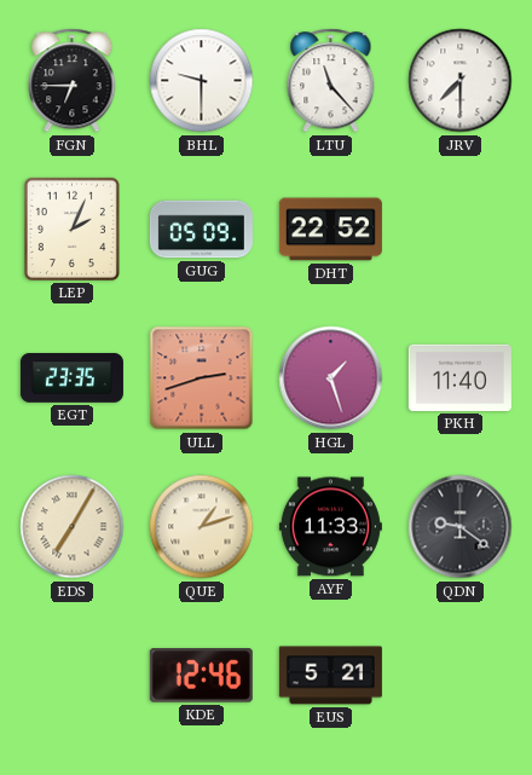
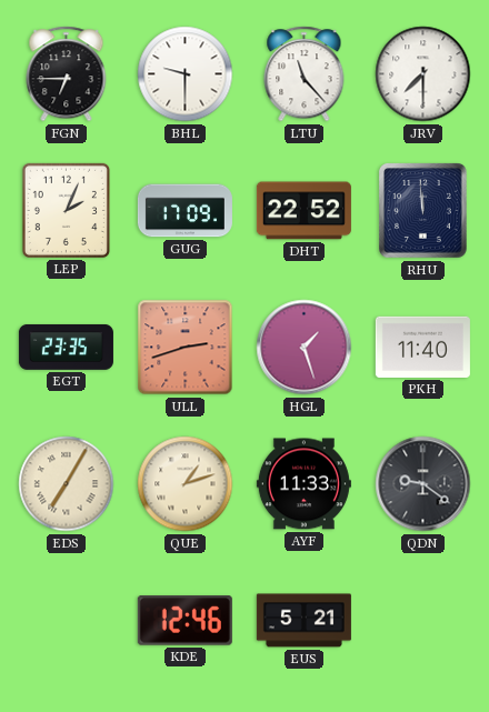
GUG: 05:09 -> 17:09
RHU: none -> 11:59
